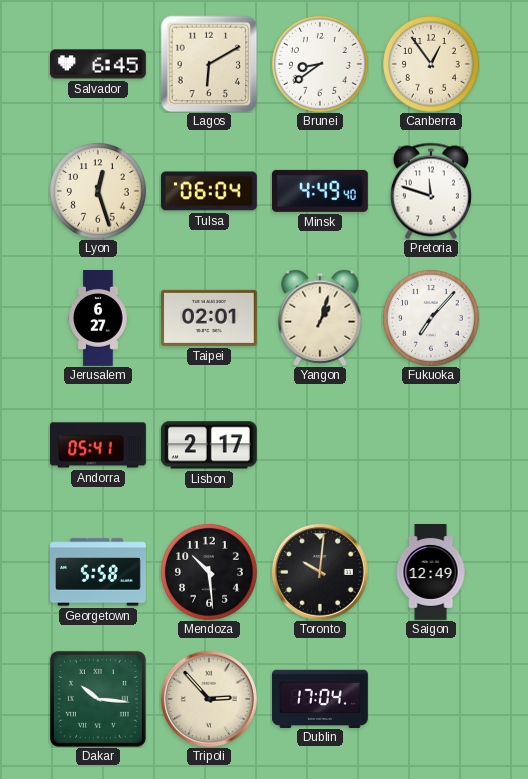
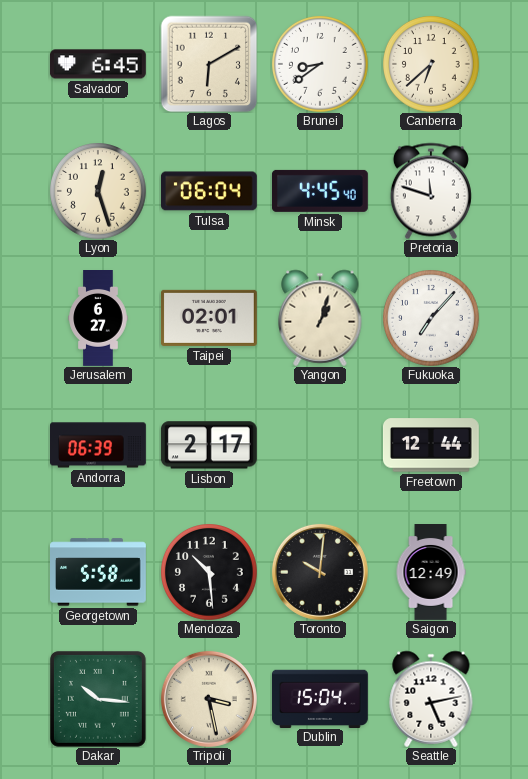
Canberra: 12:54 -> 6:38
Minsk: 4:49 -> 4:45
Andorra: 05:41 -> 06:39
Freetown: none -> 12:44
Tripoli: 2:53 -> 3:28
Dublin: 17:04 -> 15:04
Seattle: none -> 5:13
